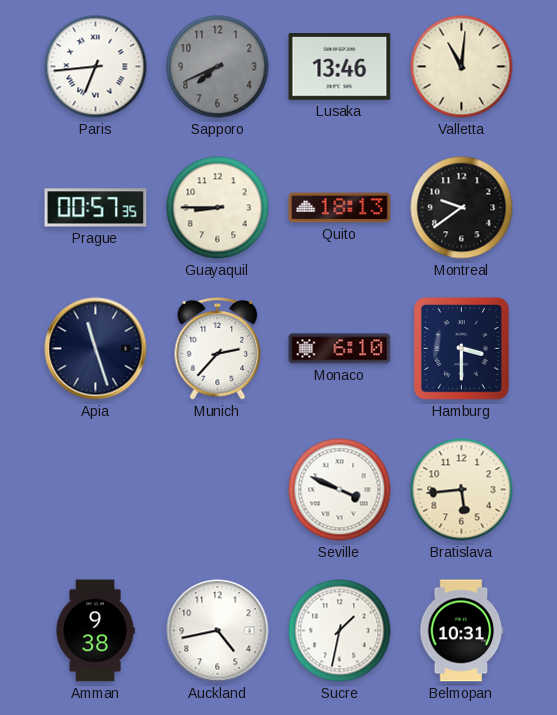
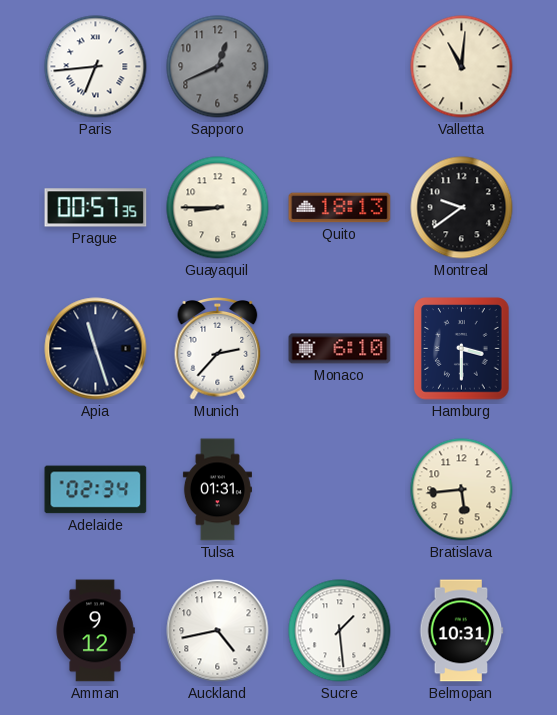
Sapporo: 7:41 -> 12:41
Lusaka: 13:46 -> none
Adelaide: none -> 02:34
Tulsa: none -> 01:31
Seville: 3:49 -> none
Amman: 9:38 -> 9:12
Sucre: 1:32 -> 1:29
